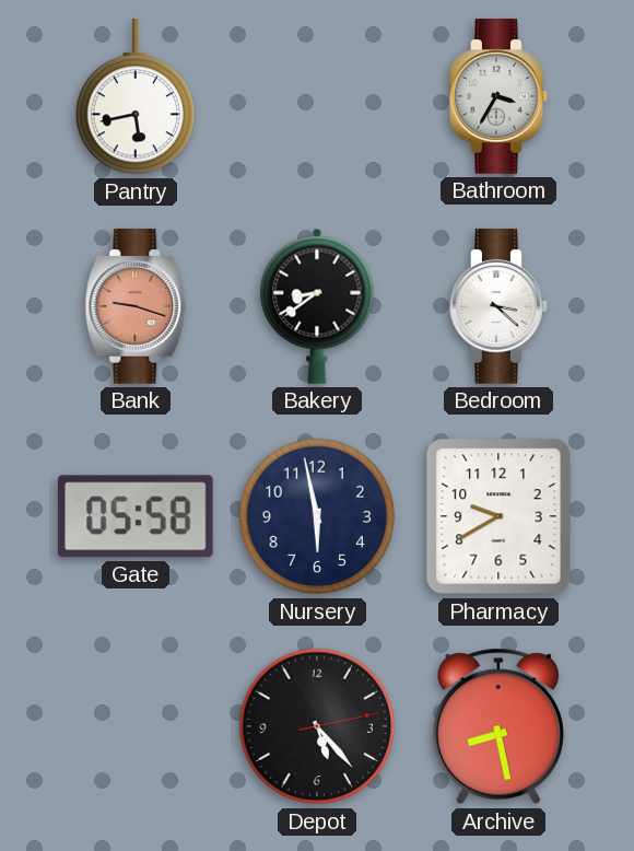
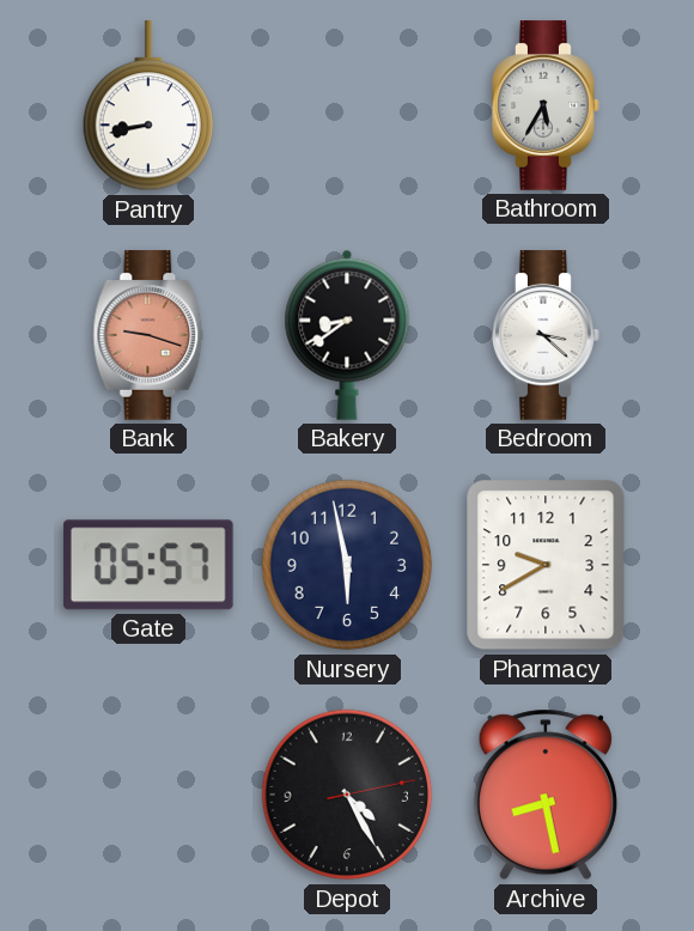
Pantry: 5:43 -> 8:43
Bathroom: 3:35 -> 5:35
Gate: 05:58 -> 05:57
Depot: 5:23 -> 4:25
